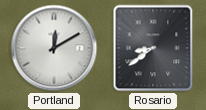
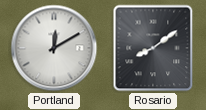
Rosario: 8:39 -> 8:09
